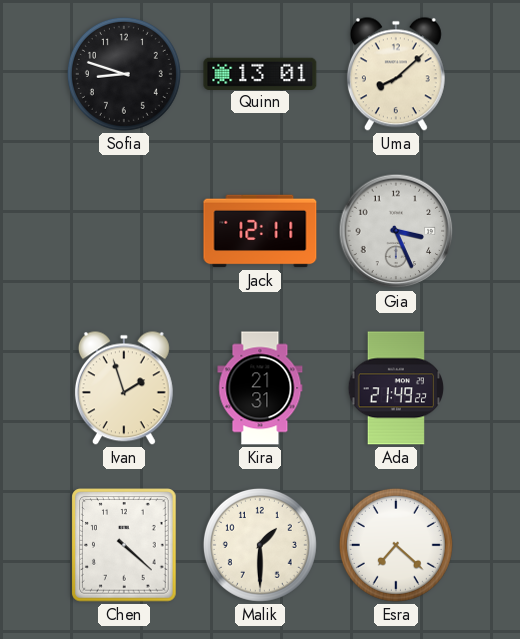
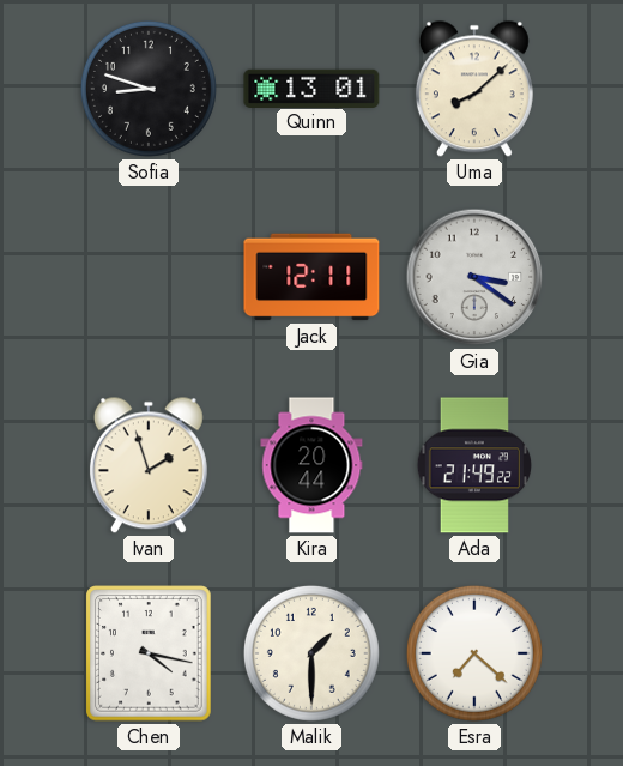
Gia: 3:26 -> 3:21
Kira: 21:31 -> 20:44
Chen: 4:22 -> 4:17
